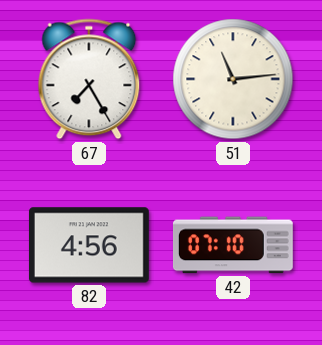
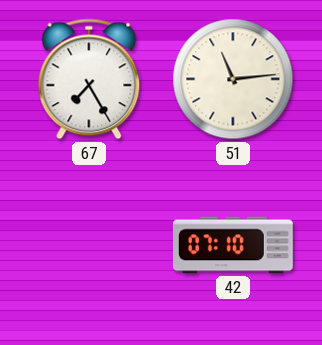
82: 4:56 -> none
